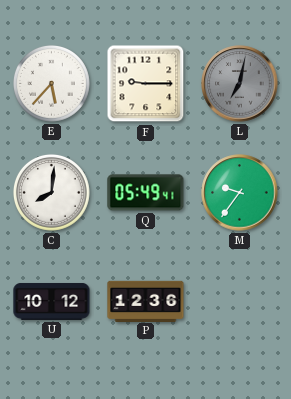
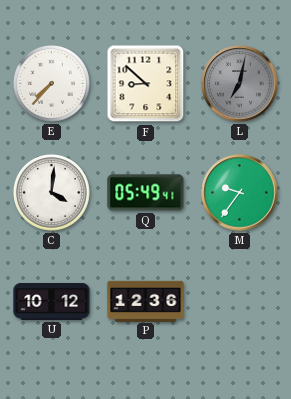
E: 5:37 -> 7:37
F: 9:15 -> 8:52
C: 8:01 -> 4:01
